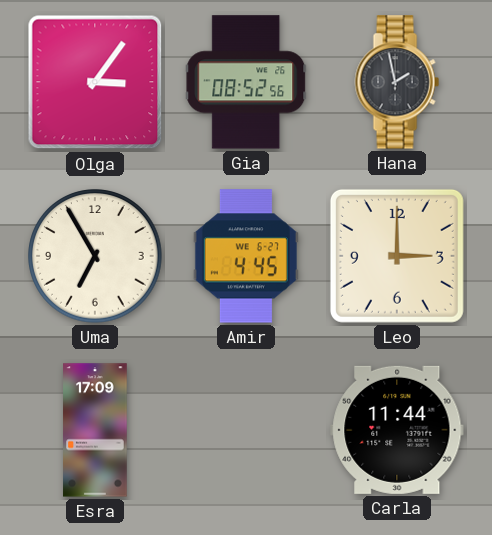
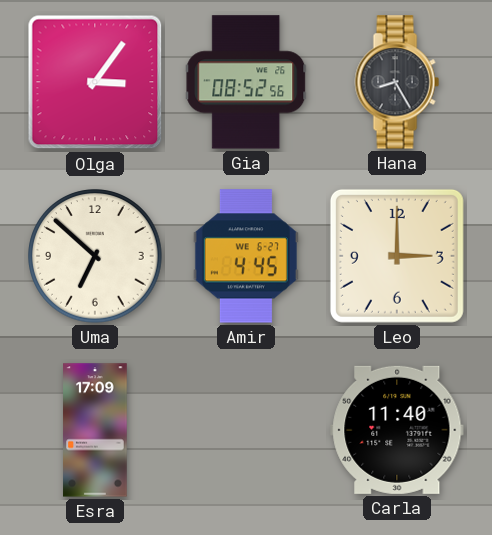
Hana: 1:58 -> 8:25
Uma: 6:55 -> 6:52
Carla: 11:44 -> 11:40
